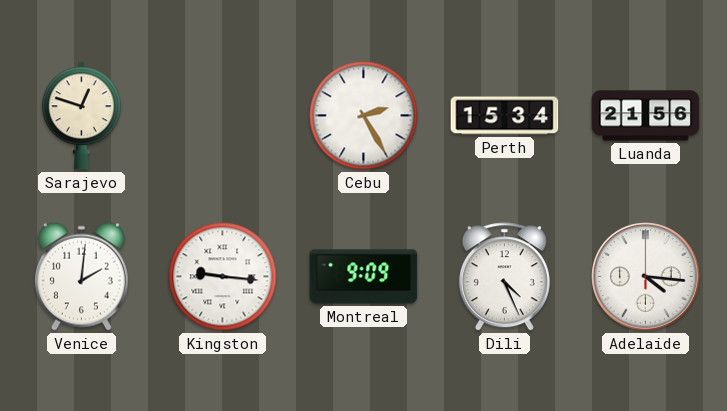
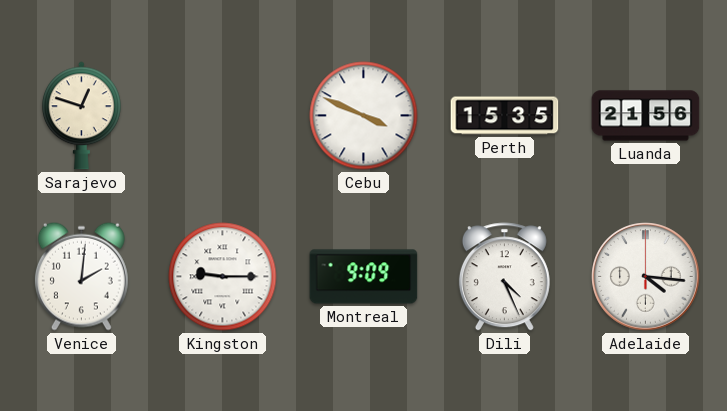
Cebu: 2:25 -> 3:49
Perth: 15:34 -> 15:35
Kingston: 9:16 -> 9:15
